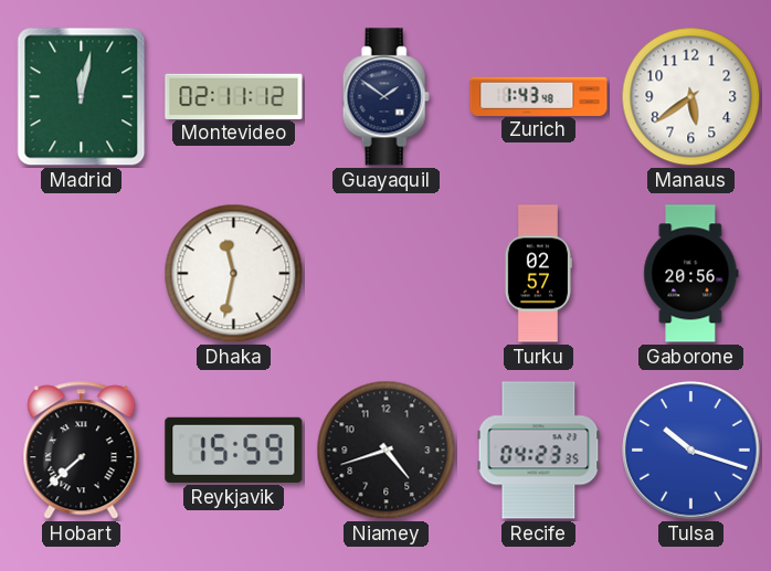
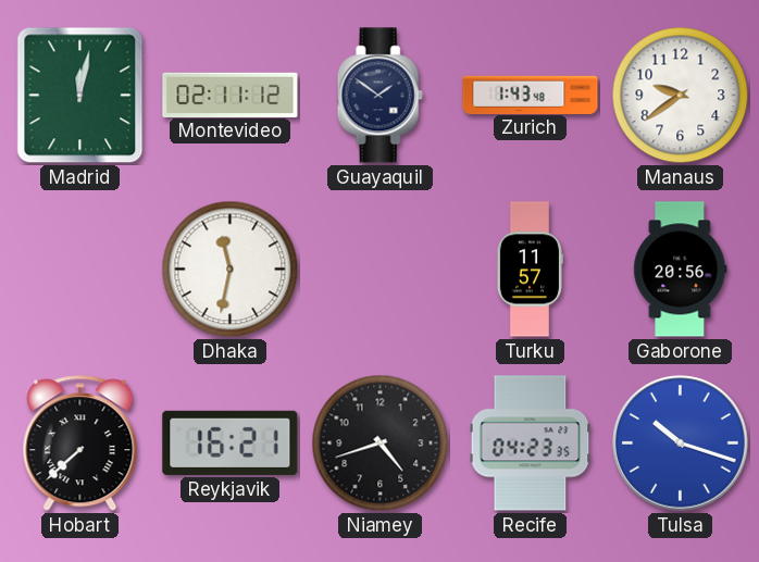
Manaus: 5:39 -> 9:39
Turku: 02:57 -> 11:57
Reykjavik: 15:59 -> 16:21
